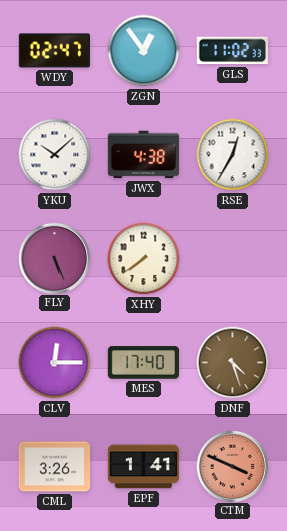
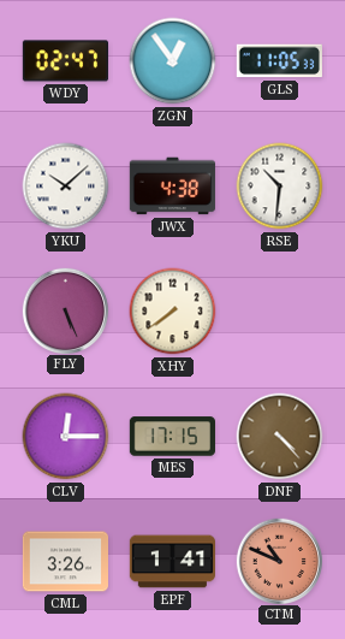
GLS: 11:02 -> 11:05
RSE: 12:35 -> 10:31
MES: 17:40 -> 17:15
DNF: 4:27 -> 4:23
CTM: 3:49 -> 10:49
